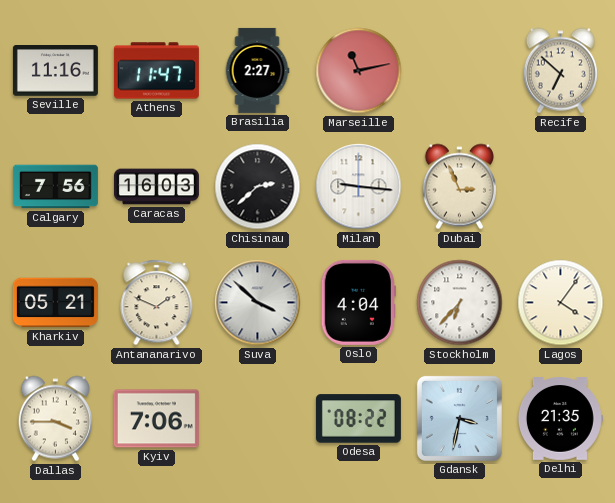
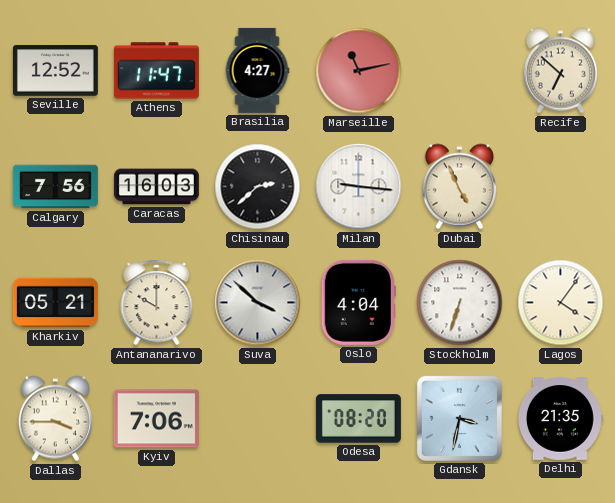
Seville: 11:16 -> 12:52
Brasilia: 2:27 -> 4:27
Dubai: 2:56 -> 4:56
Antananarivo: 1:49 -> 10:00
Stockholm: 6:37 -> 6:33
Odesa: 08:22 -> 08:20
